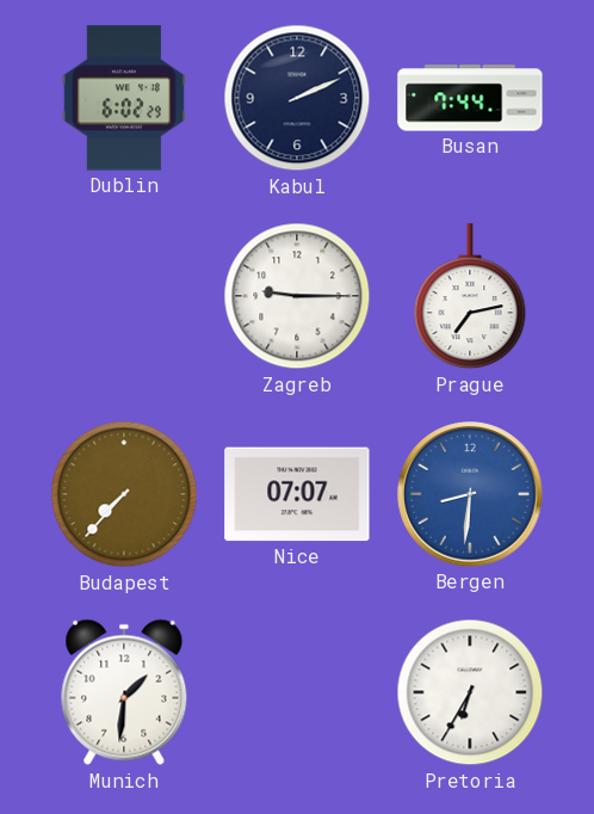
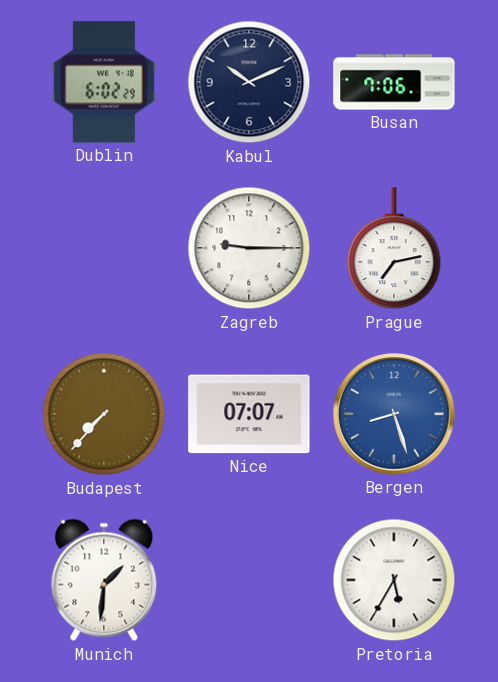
Kabul: 2:11 -> 10:11
Busan: 7:44 -> 7:06
Bergen: 8:31 -> 8:27
Pretoria: 6:35 -> 5:35
